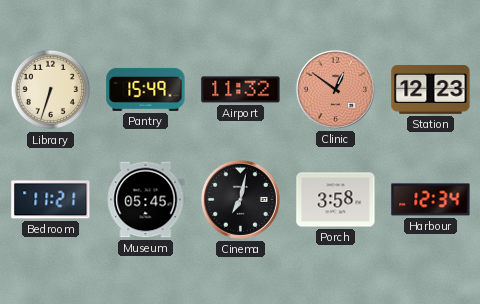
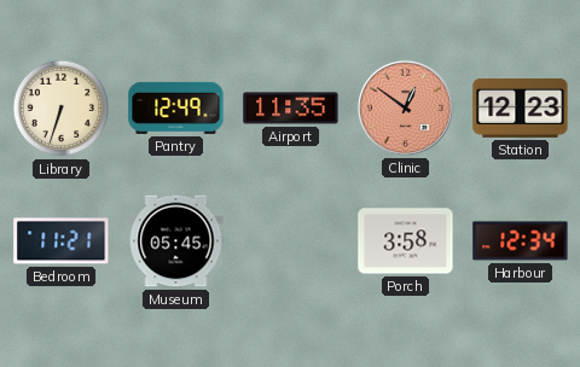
Pantry: 15:49 -> 12:49
Airport: 11:32 -> 11:35
Cinema: 7:02 -> none
